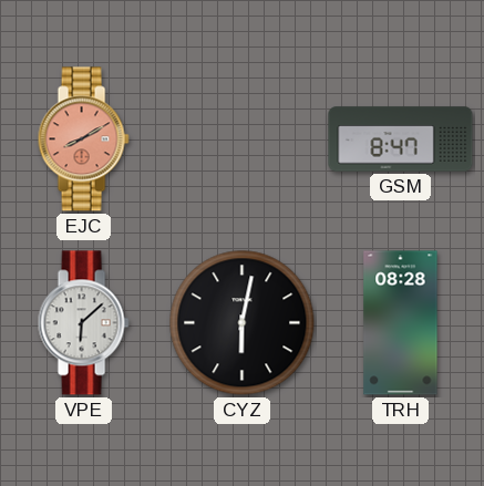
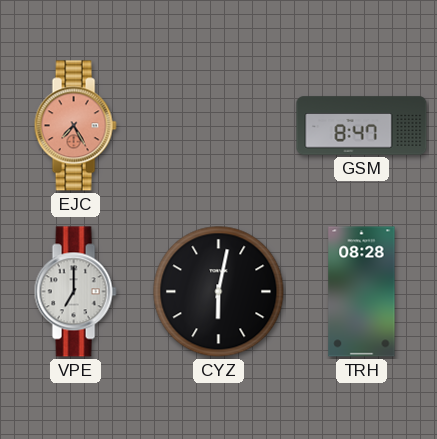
EJC: 8:10 -> 7:25
VPE: 6:08 -> 7:00
